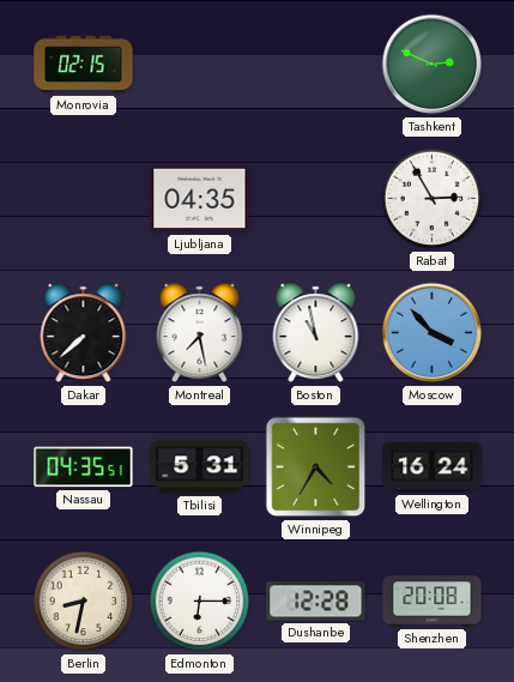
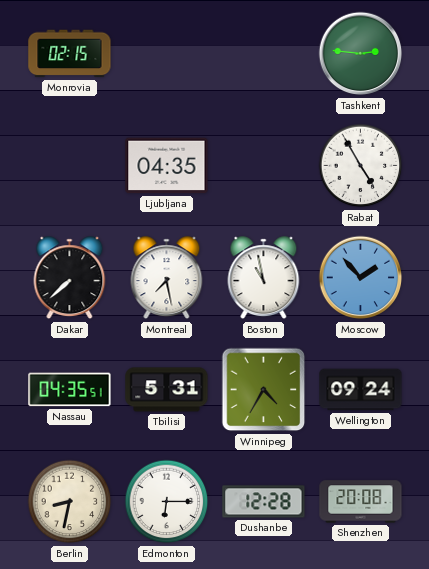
Tashkent: 2:49 -> 2:46
Rabat: 2:55 -> 4:55
Moscow: 3:53 -> 1:53
Wellington: 16:24 -> 09:24
